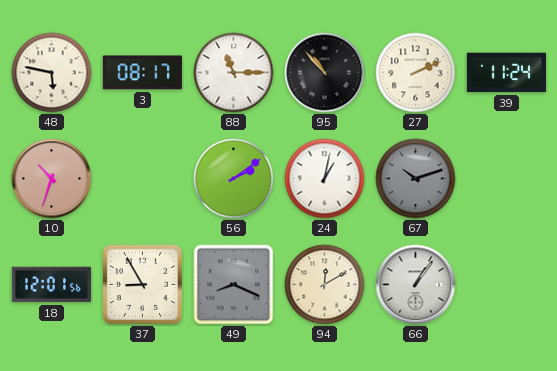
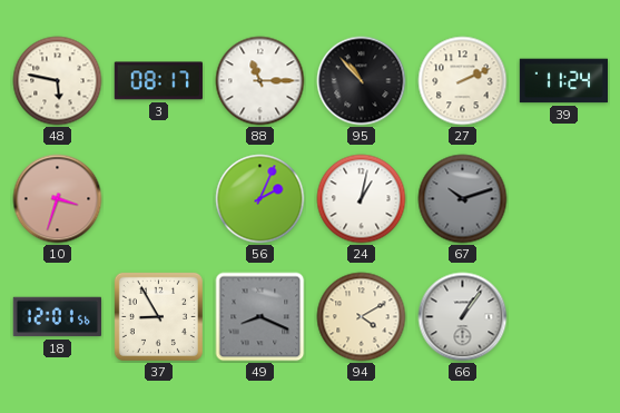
10: 10:33 -> 3:33
56: 2:09 -> 2:04
94: 12:10 -> 4:10
